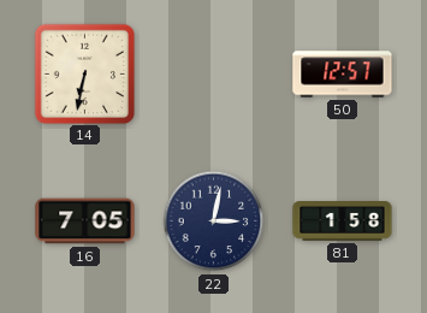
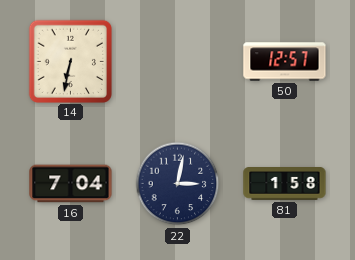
16: 7:05 -> 7:04
